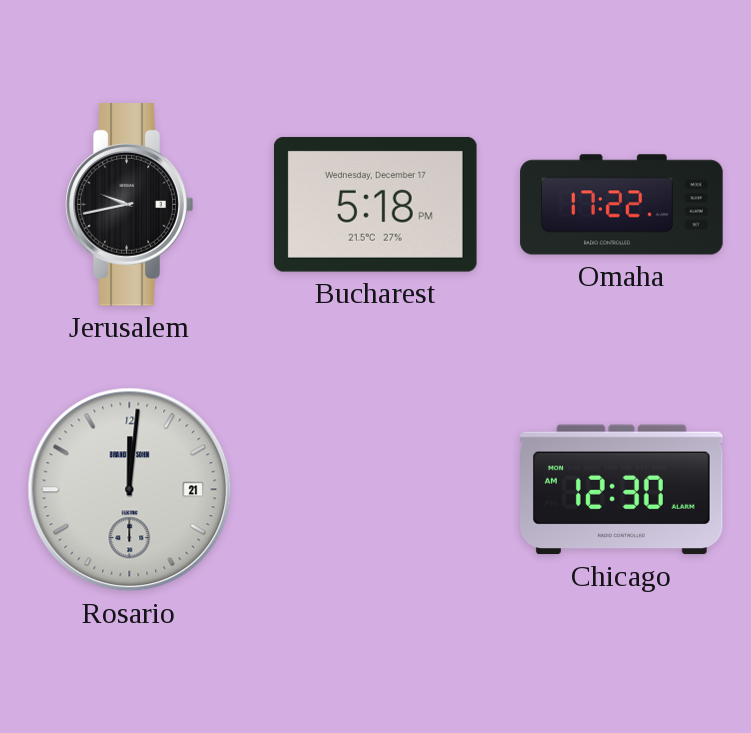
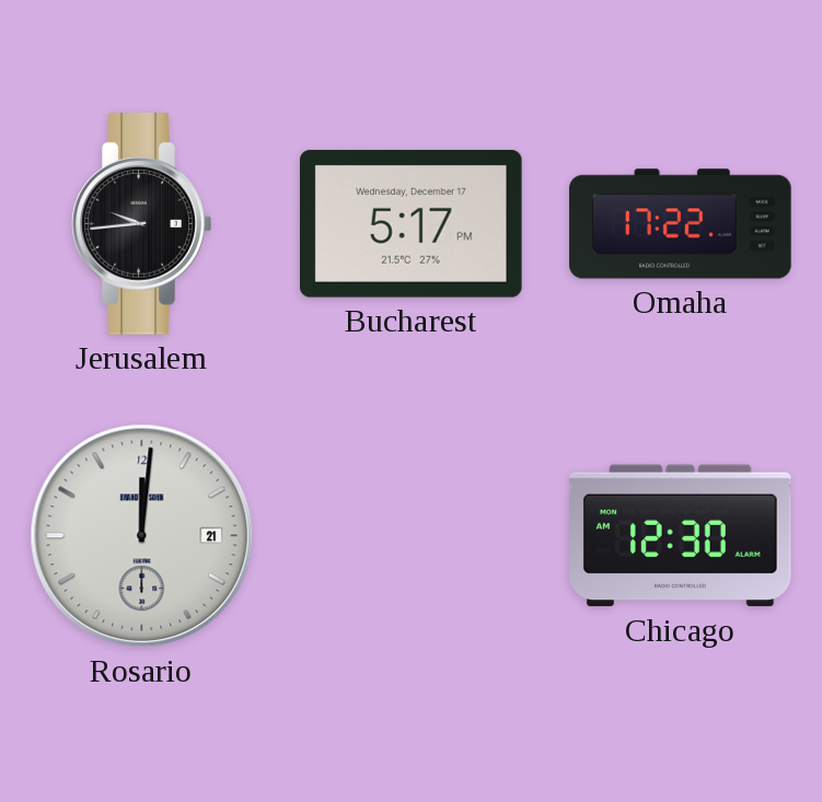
Jerusalem: 9:43 -> 9:44
Bucharest: 5:18 -> 5:17
